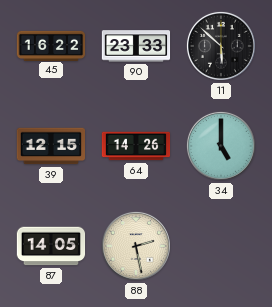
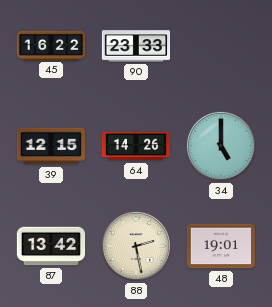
11: 5:52 -> none
87: 14:05 -> 13:42
48: none -> 19:01
